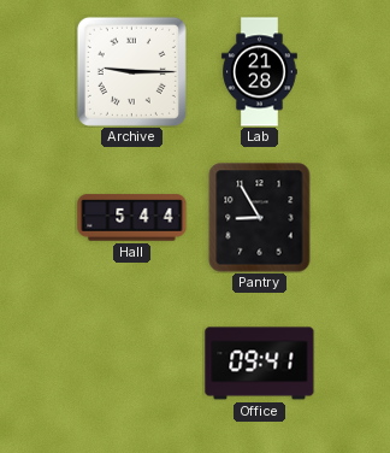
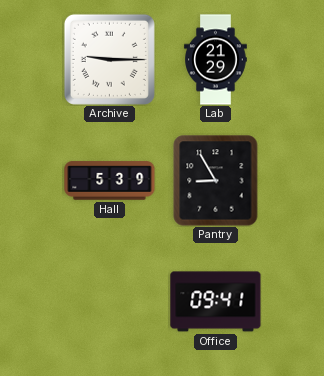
Lab: 21:28 -> 21:29
Hall: 5:44 -> 5:39
